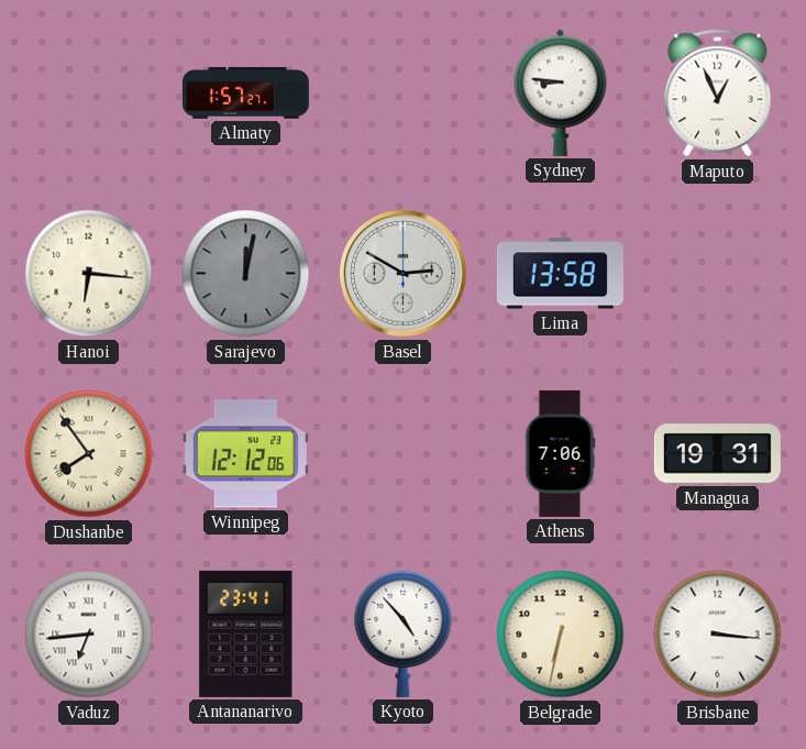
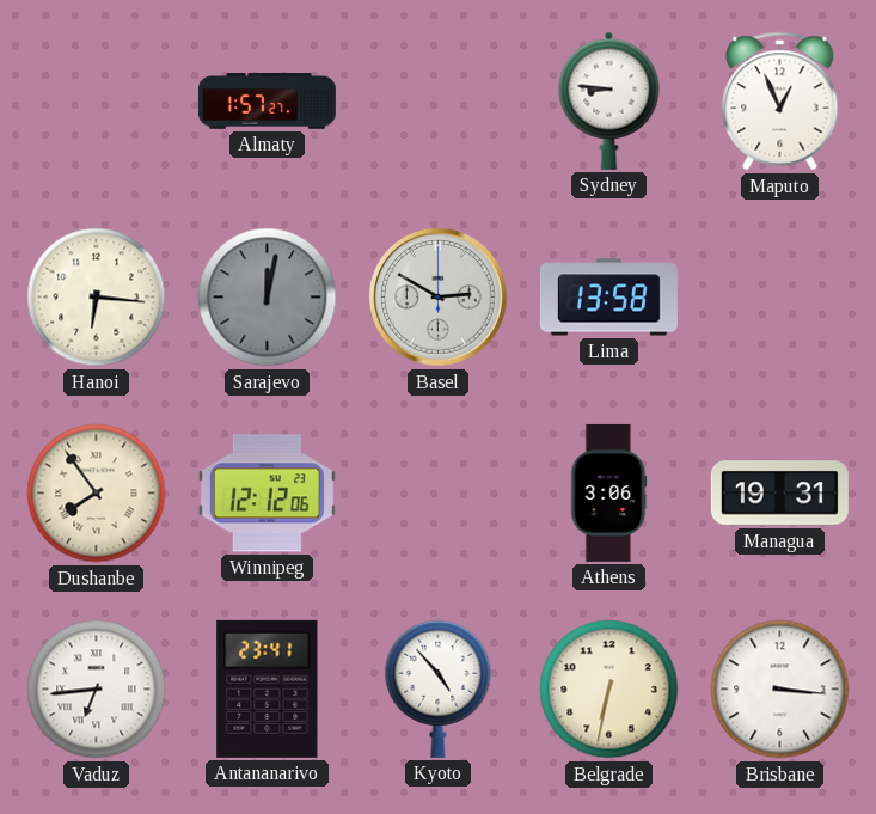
Athens: 7:06 -> 3:06
